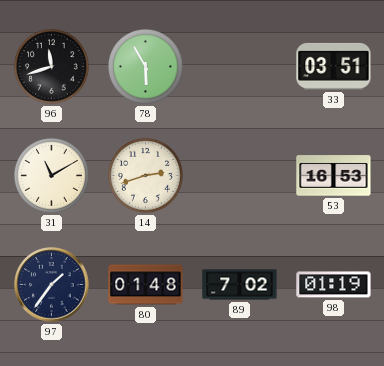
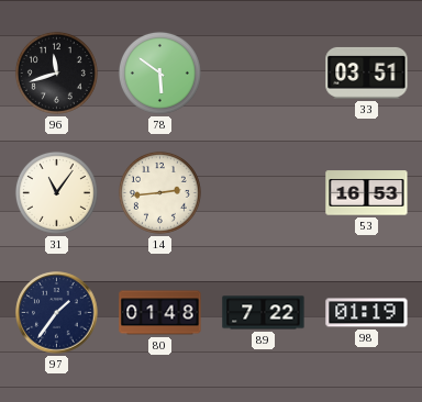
78: 5:55 -> 5:51
31: 11:10 -> 11:06
14: 2:42 -> 2:44
89: 7:02 -> 7:22
